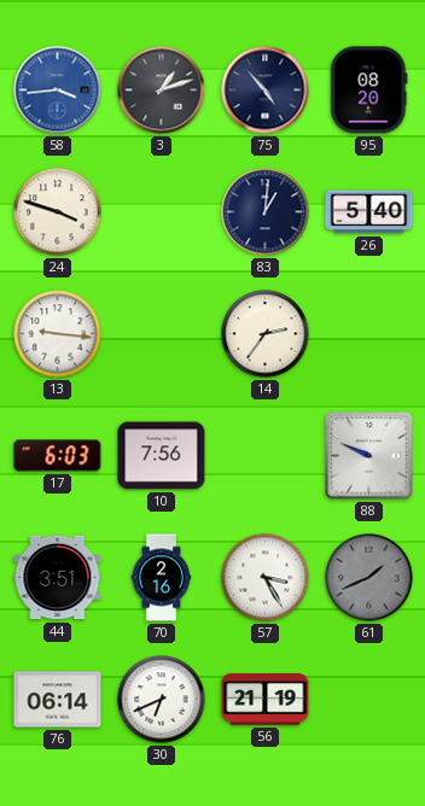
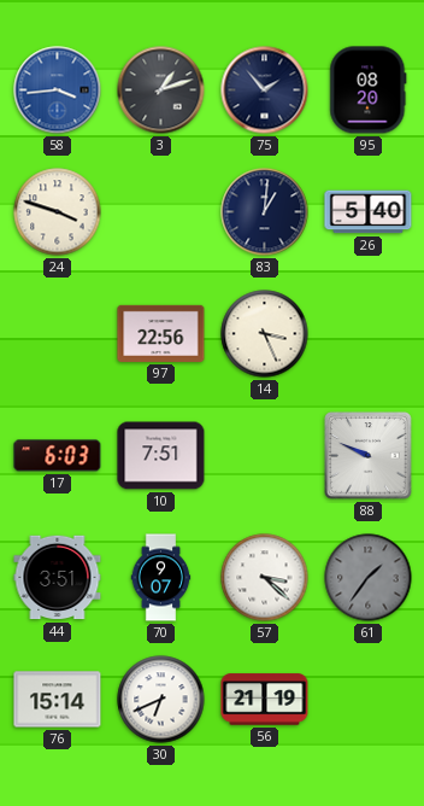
75: 4:53 -> 1:53
13: 9:16 -> none
97: none -> 22:56
14: 2:36 -> 3:26
10: 7:56 -> 7:51
70: 2:16 -> 9:07
57: 3:25 -> 3:22
61: 1:41 -> 1:36
76: 06:14 -> 15:14
